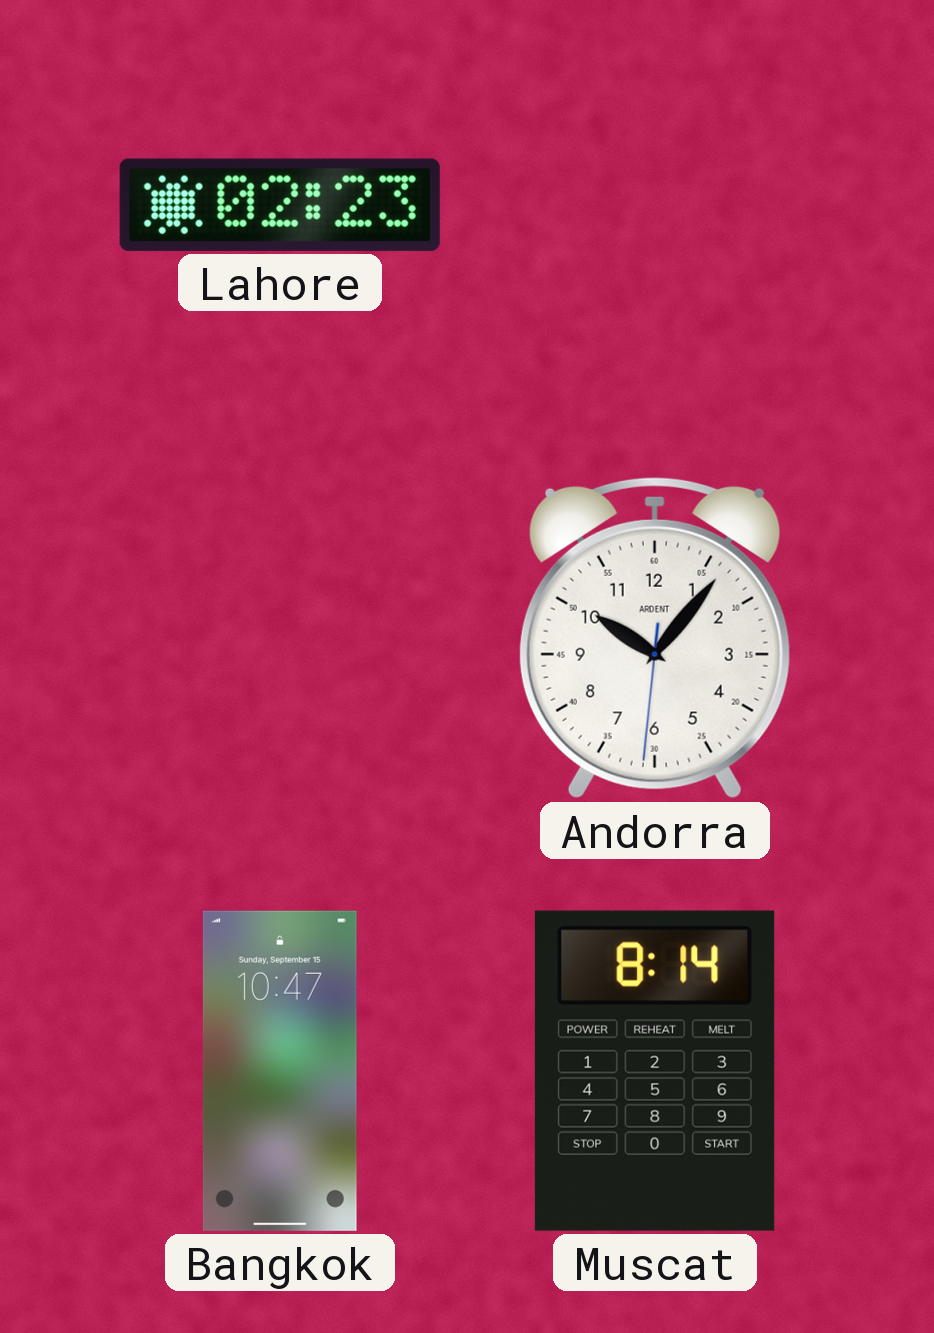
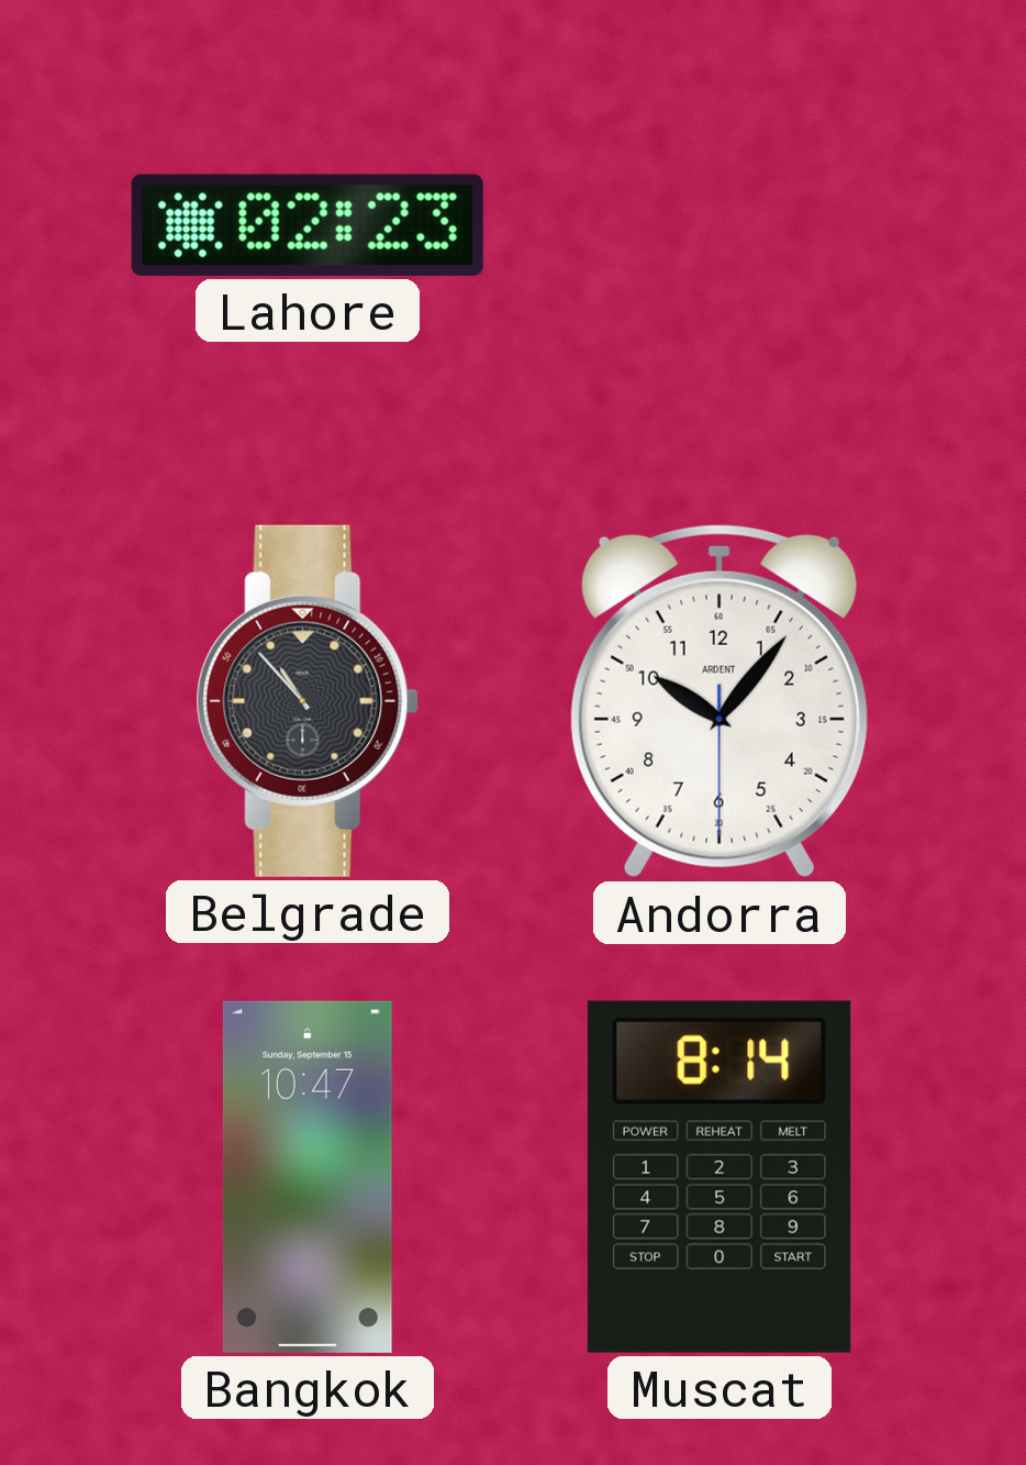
Belgrade: none -> 10:53
Andorra: 10:06:31 -> 10:06:30
